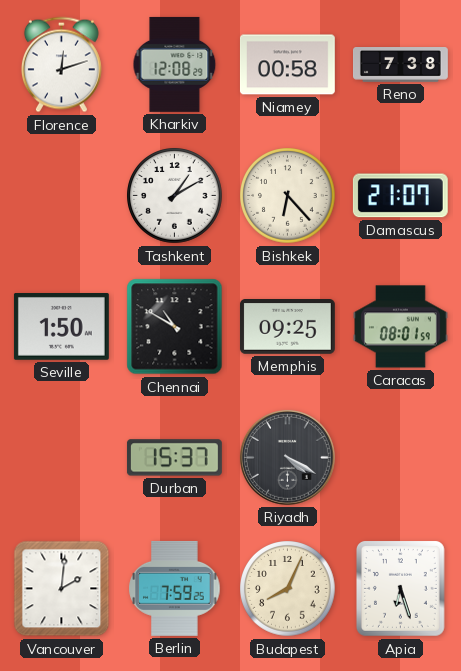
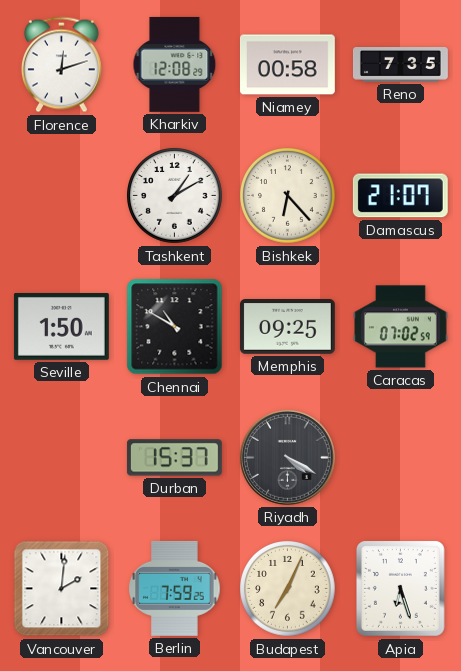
Reno: 7:38 -> 7:35
Caracas: 08:01 -> 07:02
Budapest: 8:04 -> 7:04
